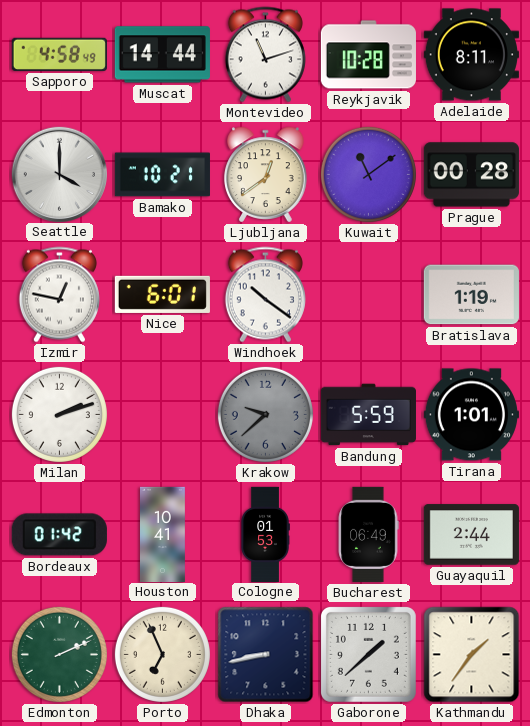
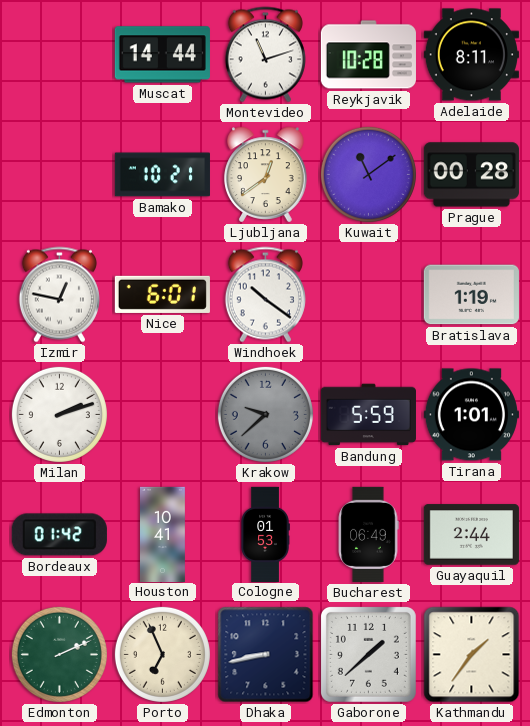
Sapporo: 4:58 -> none
Seattle: 4:00 -> none
